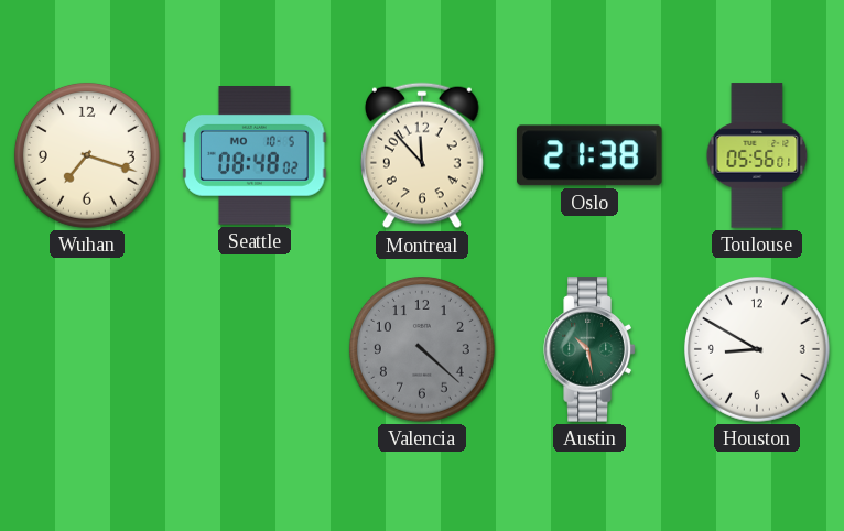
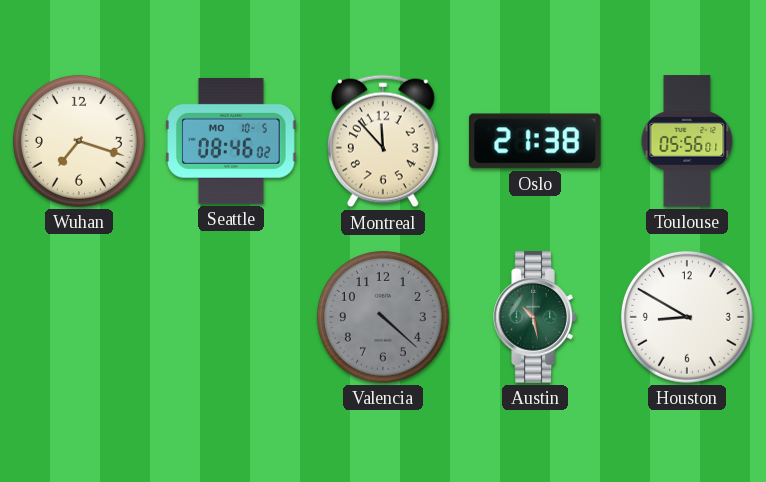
Seattle: 08:48 -> 08:46
